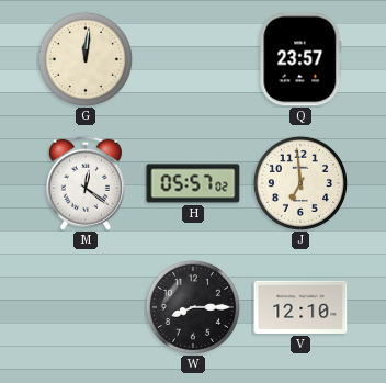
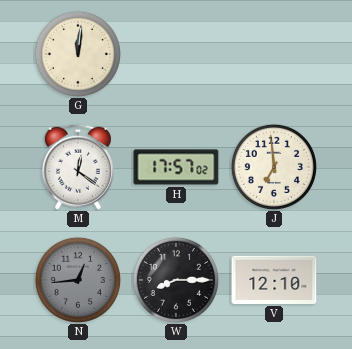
Q: 23:57 -> none
H: 05:57 -> 17:57
N: none -> 12:44
